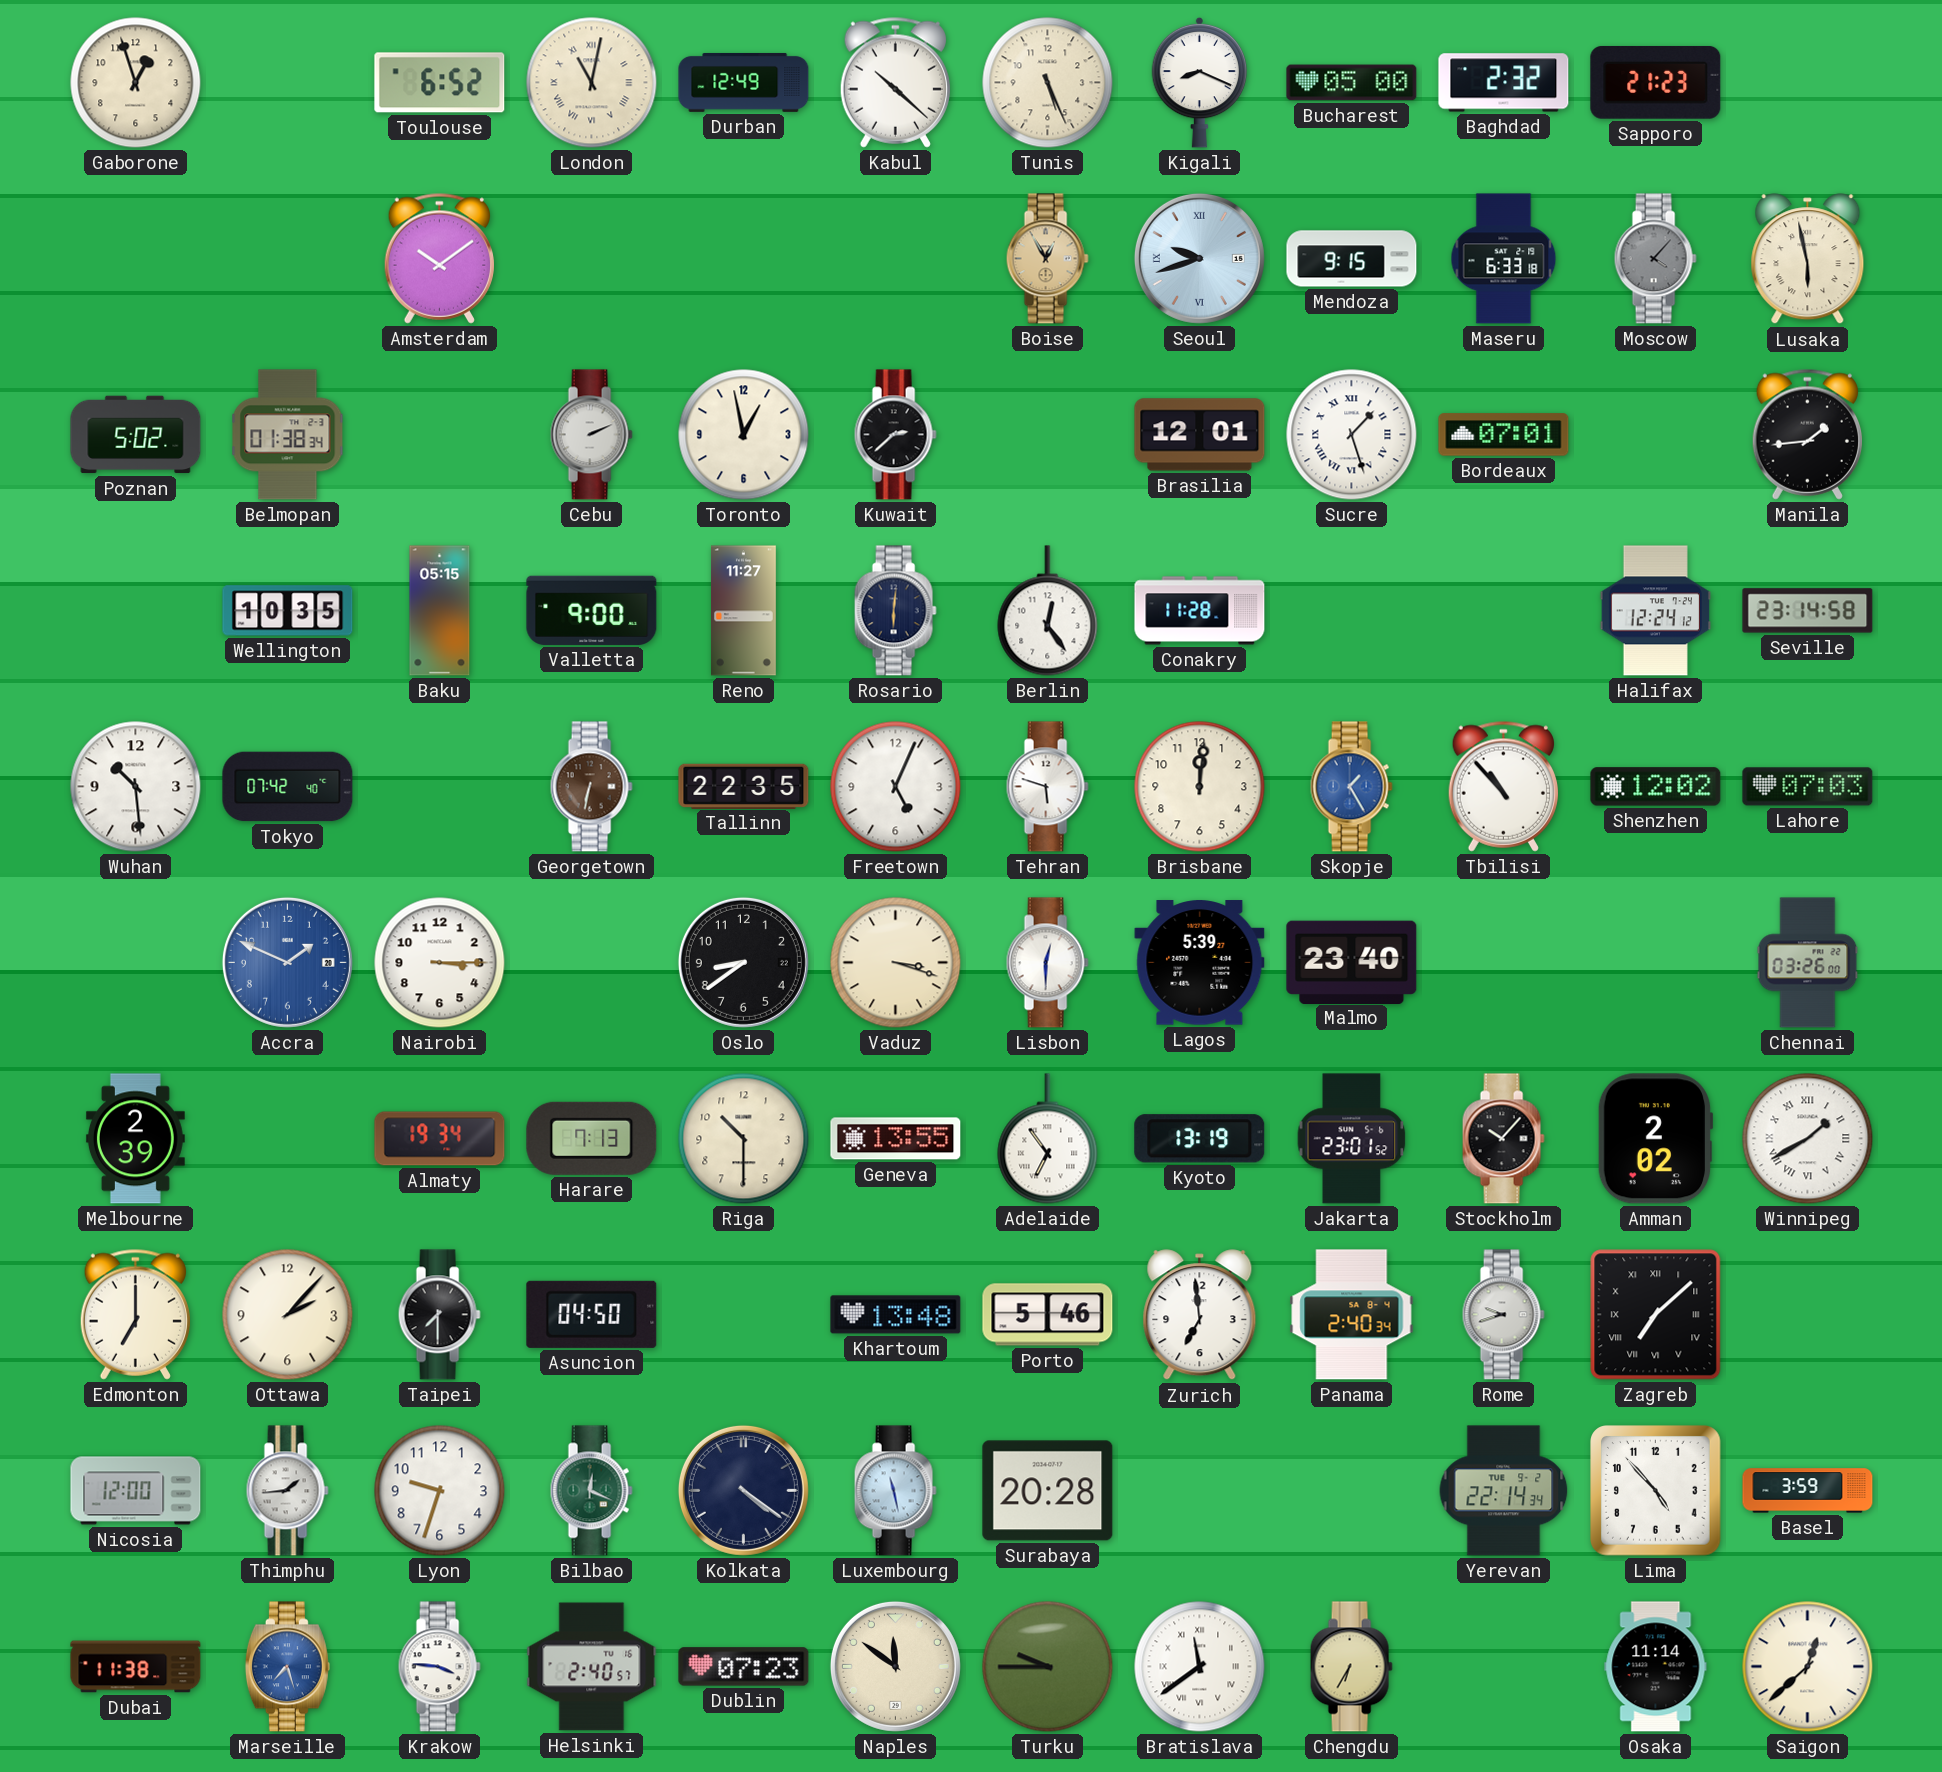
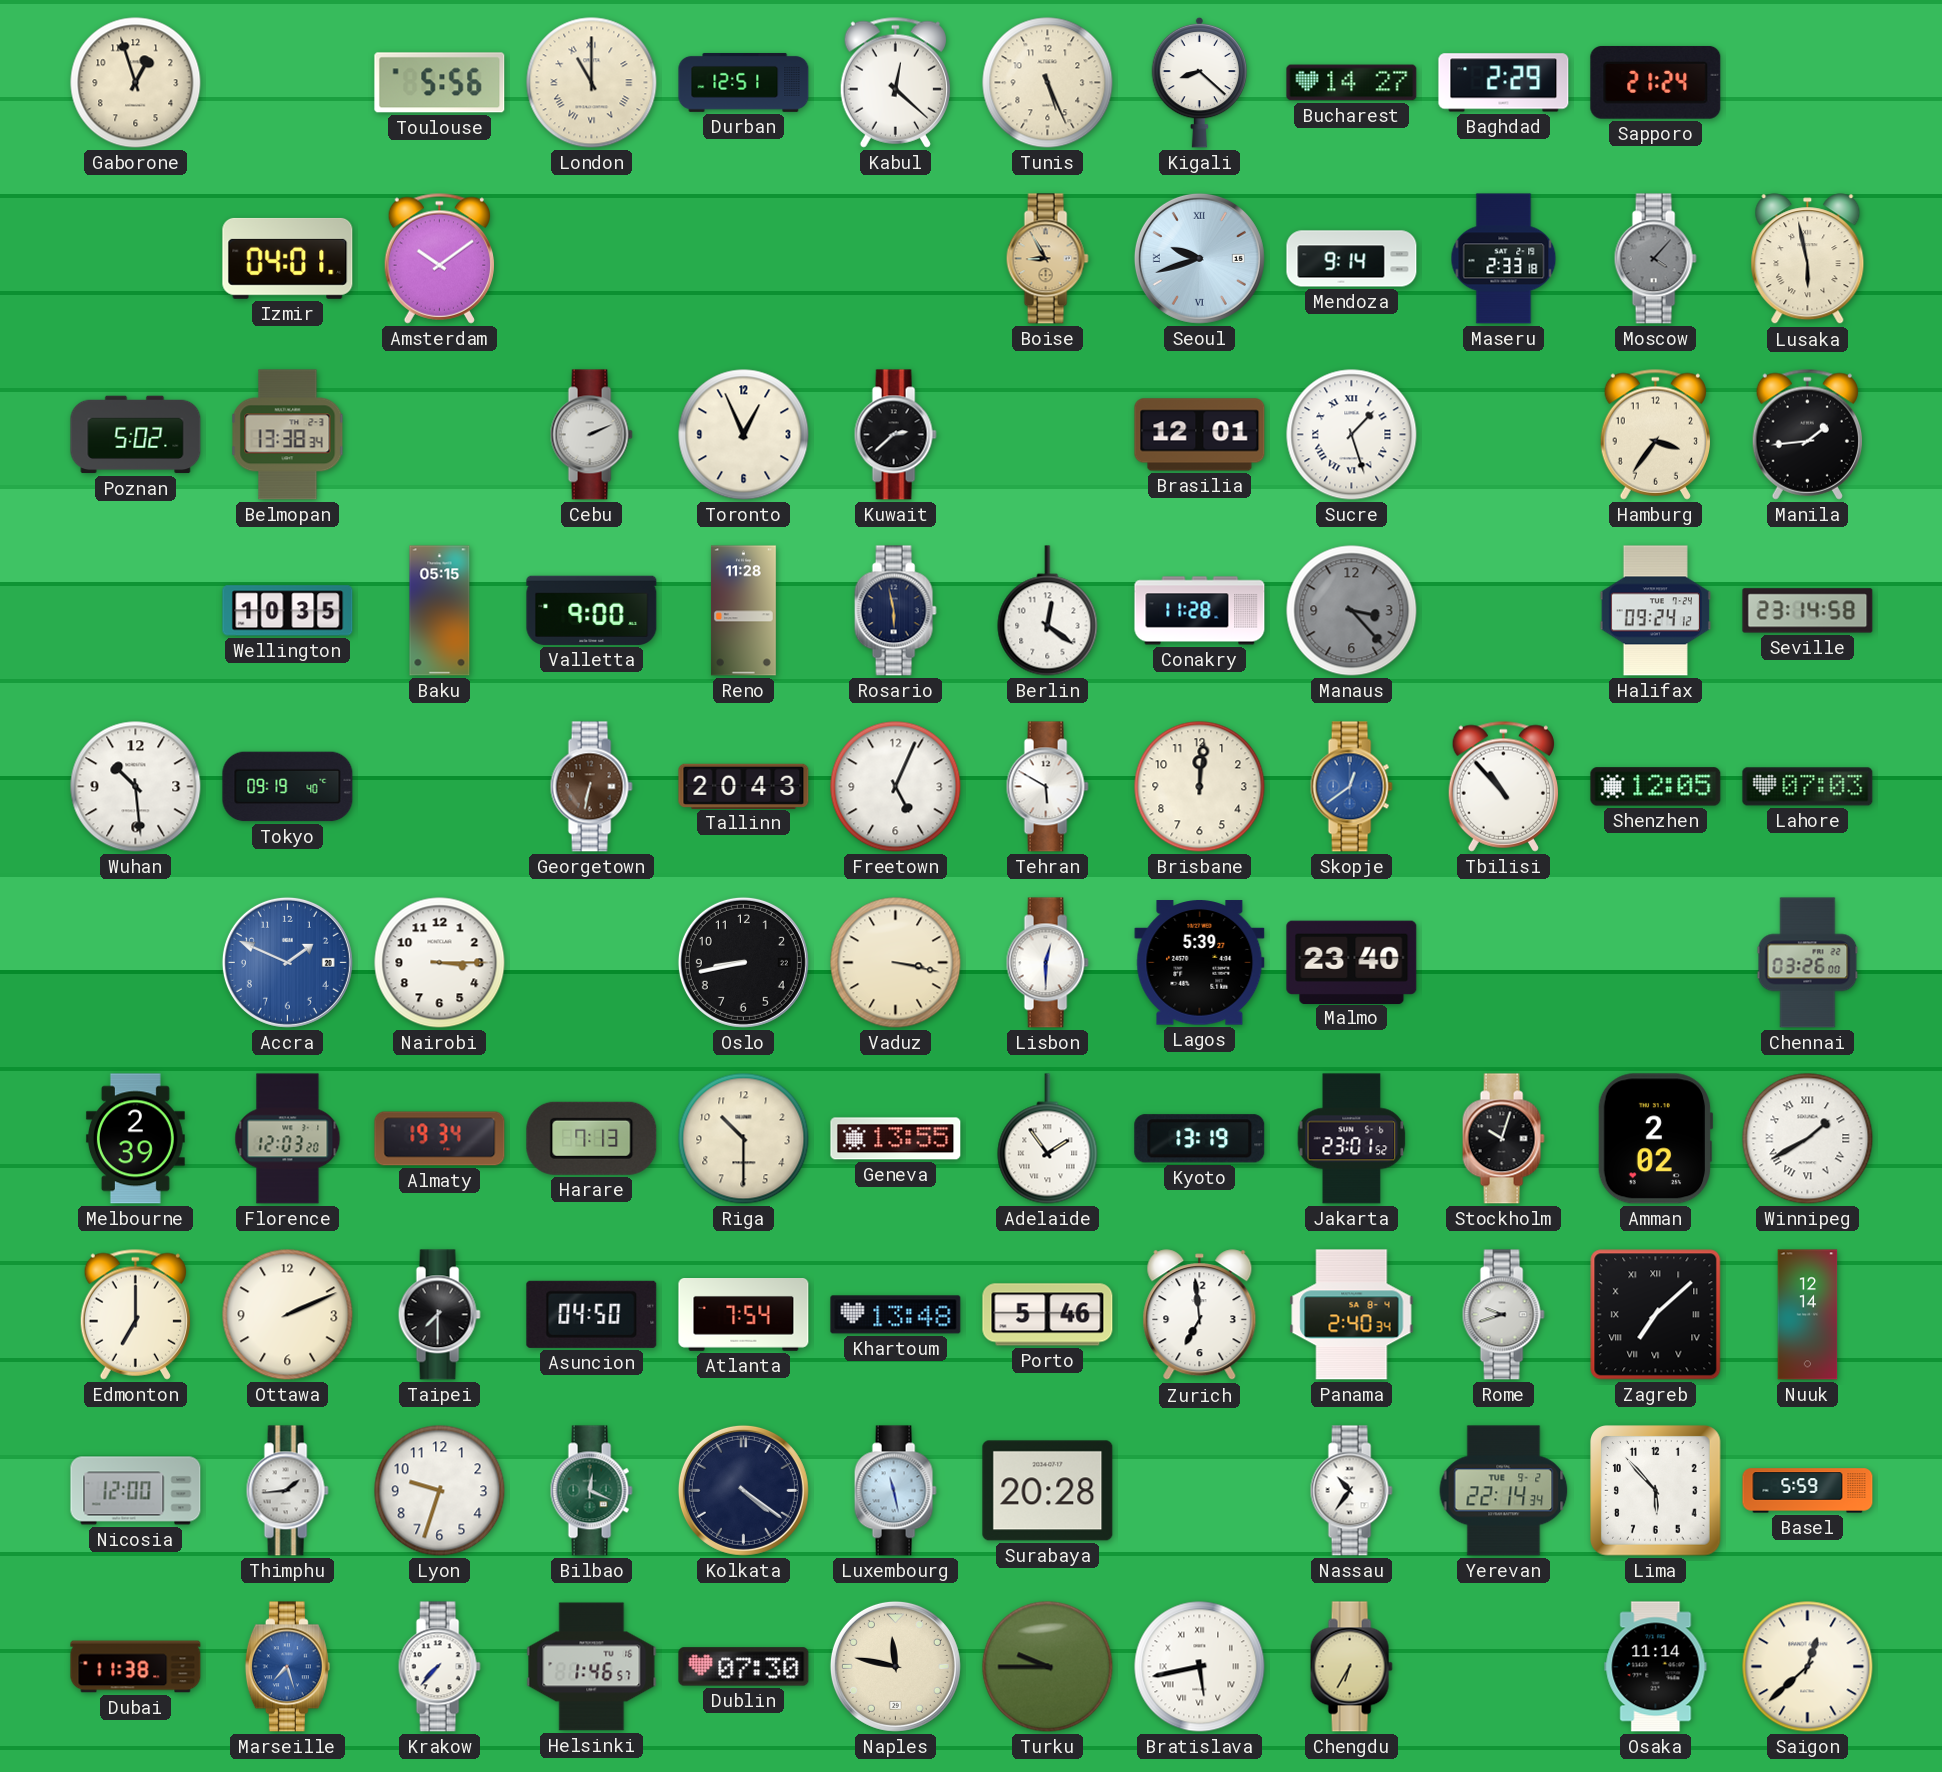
Toulouse: 6:52 -> 5:56
London: 11:02 -> 11:00
Durban: 12:49 -> 12:51
Kabul: 10:22 -> 12:22
Kigali: 8:19 -> 8:22
Bucharest: 05:00 -> 14:27
Baghdad: 2:32 -> 2:29
Sapporo: 21:23 -> 21:24
Izmir: none -> 04:01
Boise: 12:55 -> 8:55
Mendoza: 9:15 -> 9:14
Maseru: 6:33 -> 2:33
Belmopan: 01:38 -> 13:38
Toronto: 12:58 -> 12:56
Bordeaux: 07:01 -> none
Hamburg: none -> 3:36
Reno: 11:27 -> 11:28
Rosario: 6:01 -> 5:58
Berlin: 12:24 -> 12:21
Manaus: none -> 3:23
Halifax: 12:24 -> 09:24
Tokyo: 07:42 -> 09:19
Tallinn: 22:35 -> 20:43
Tehran: 5:48 -> 5:50
Skopje: 1:25 -> 12:39
Shenzhen: 12:02 -> 12:05
Oslo: 8:39 -> 8:43
Vaduz: 3:18 -> 3:17
Florence: none -> 12:03
Adelaide: 6:54 -> 1:54
Stockholm: 10:07 -> 10:03
Ottawa: 2:07 -> 2:11
Atlanta: none -> 7:54
Nuuk: none -> 12:14
Nassau: none -> 10:36
Lima: 4:53 -> 5:53
Basel: 3:59 -> 5:59
Krakow: 3:46 -> 7:37
Helsinki: 2:40 -> 1:46
Dublin: 07:23 -> 07:30
Naples: 11:51 -> 11:47
Bratislava: 11:39 -> 5:43
